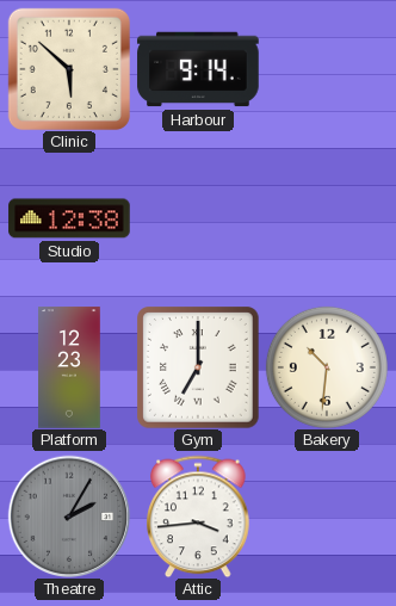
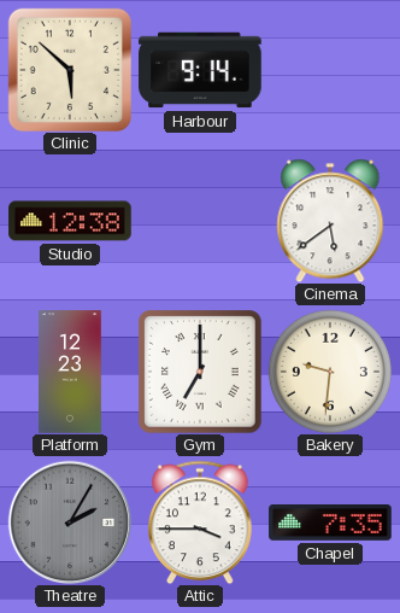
Cinema: none -> 5:39
Bakery: 10:31 -> 9:31
Attic: 3:44 -> 3:45
Chapel: none -> 7:35
